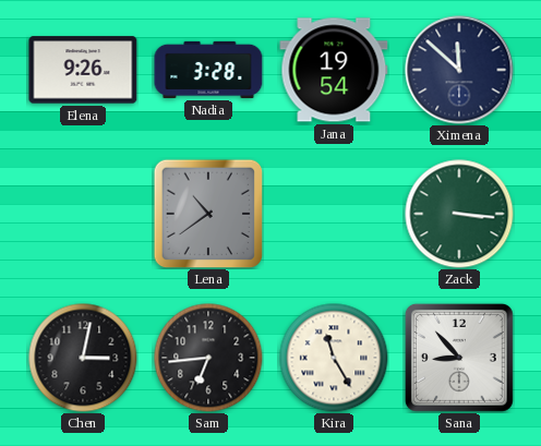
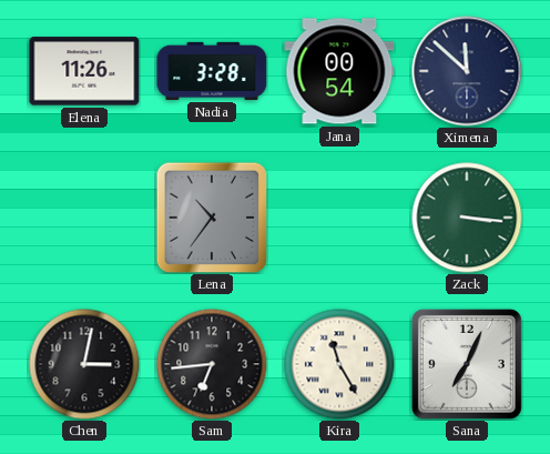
Elena: 9:26 -> 11:26
Jana: 19:54 -> 00:54
Lena: 10:39 -> 10:36
Sana: 8:53 -> 7:04
